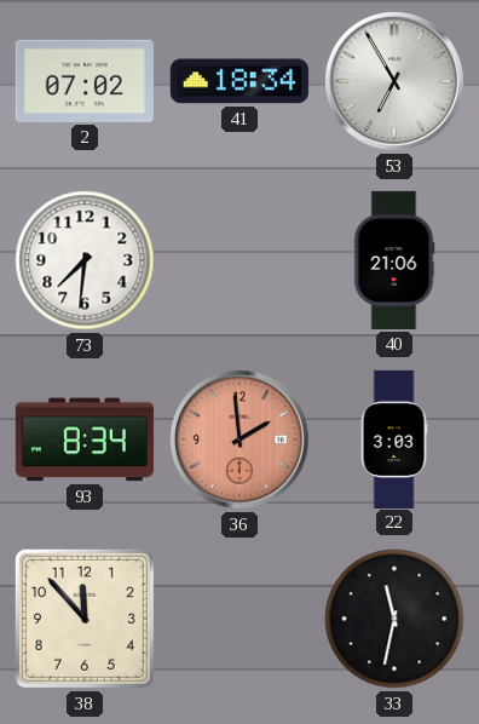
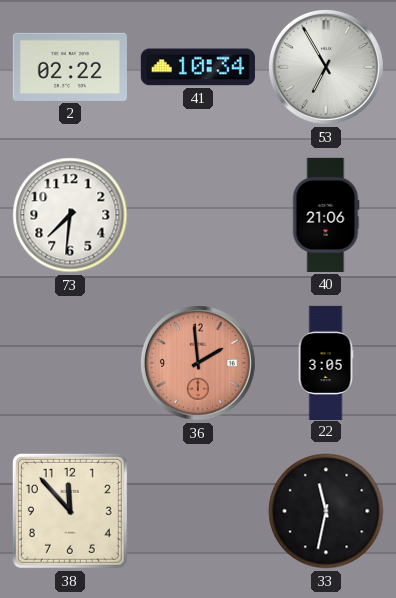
2: 07:02 -> 02:22
41: 18:34 -> 10:34
93: 8:34 -> none
22: 3:03 -> 3:05
